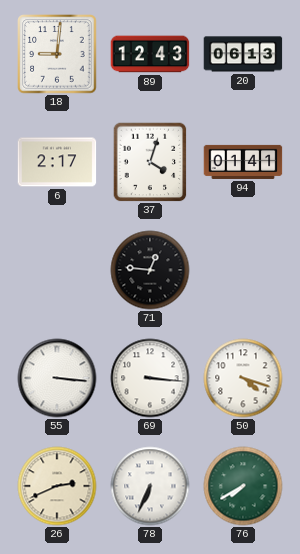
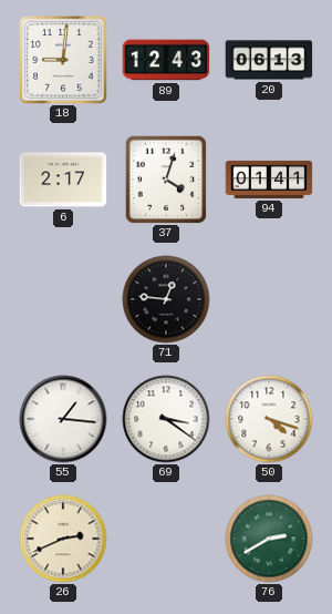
55: 3:16 -> 1:16
69: 3:16 -> 3:21
78: 6:34 -> none
76: 7:40 -> 2:40
